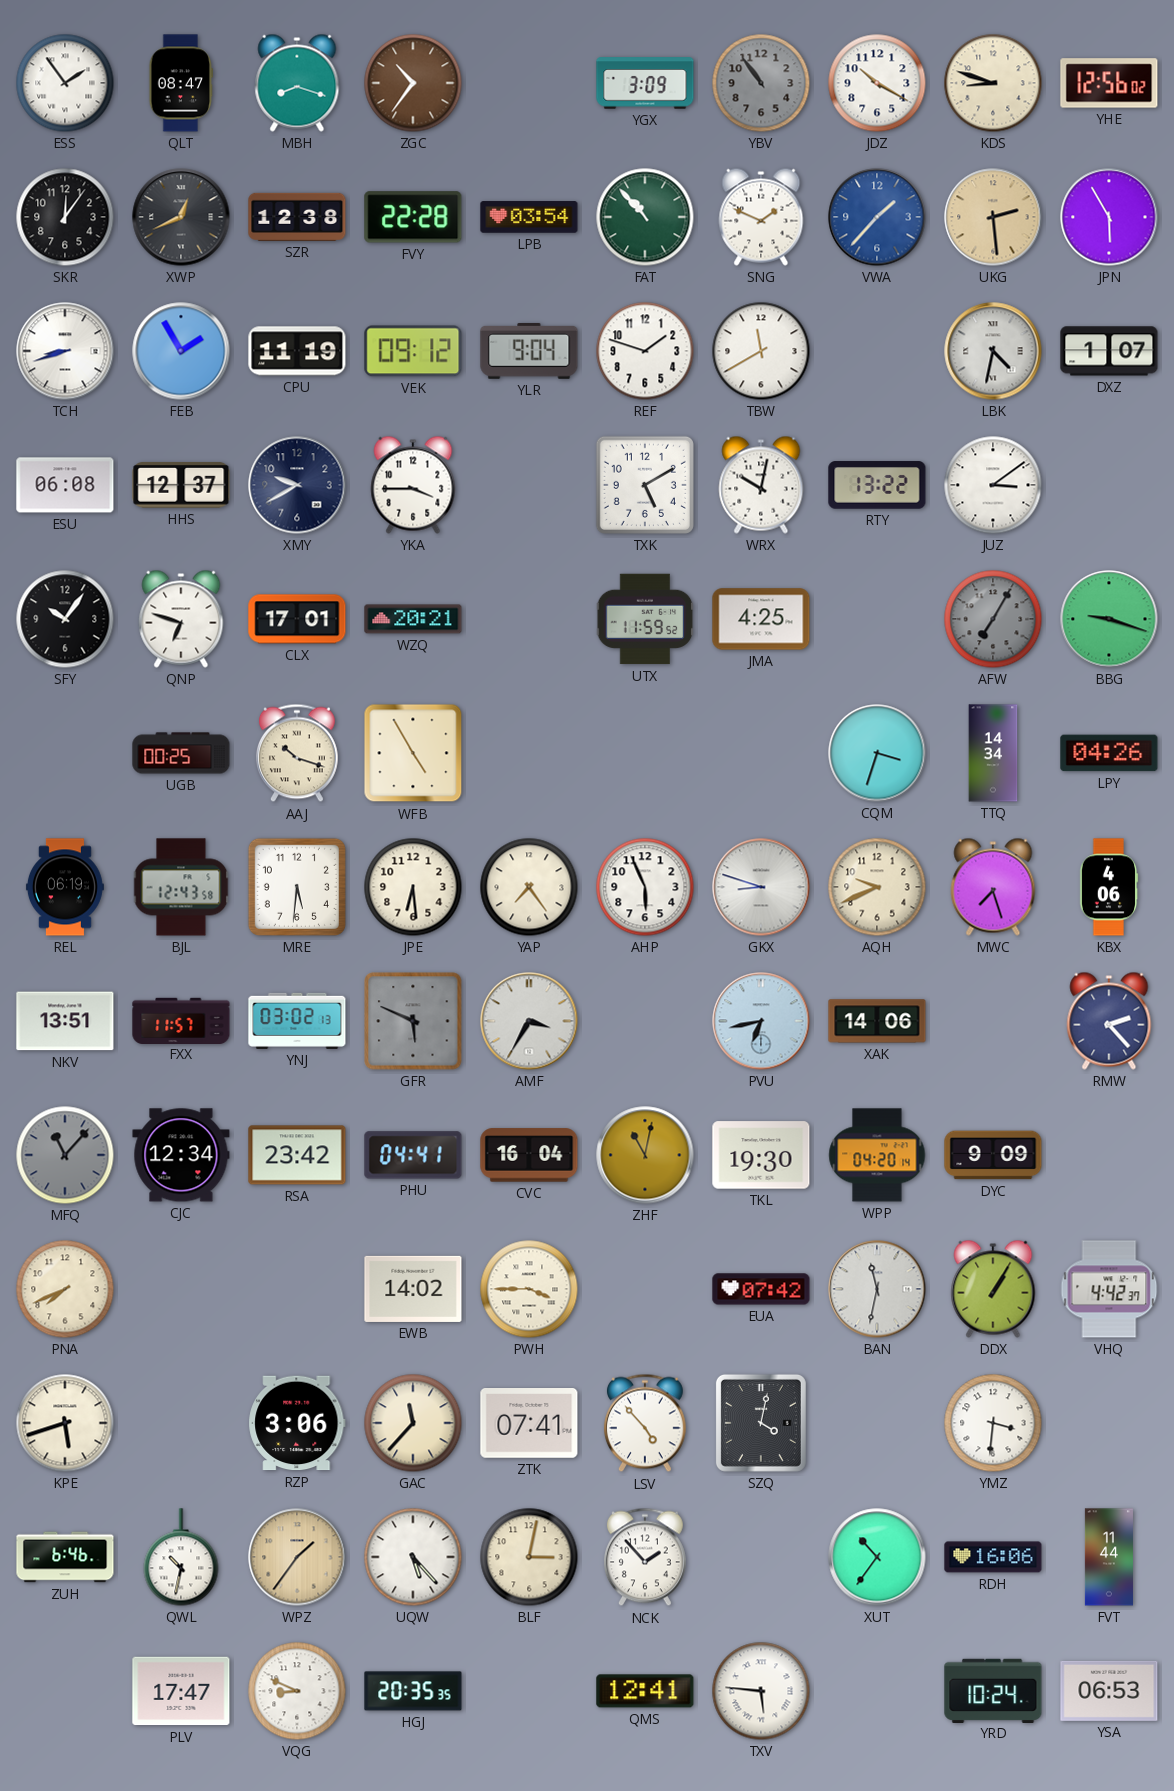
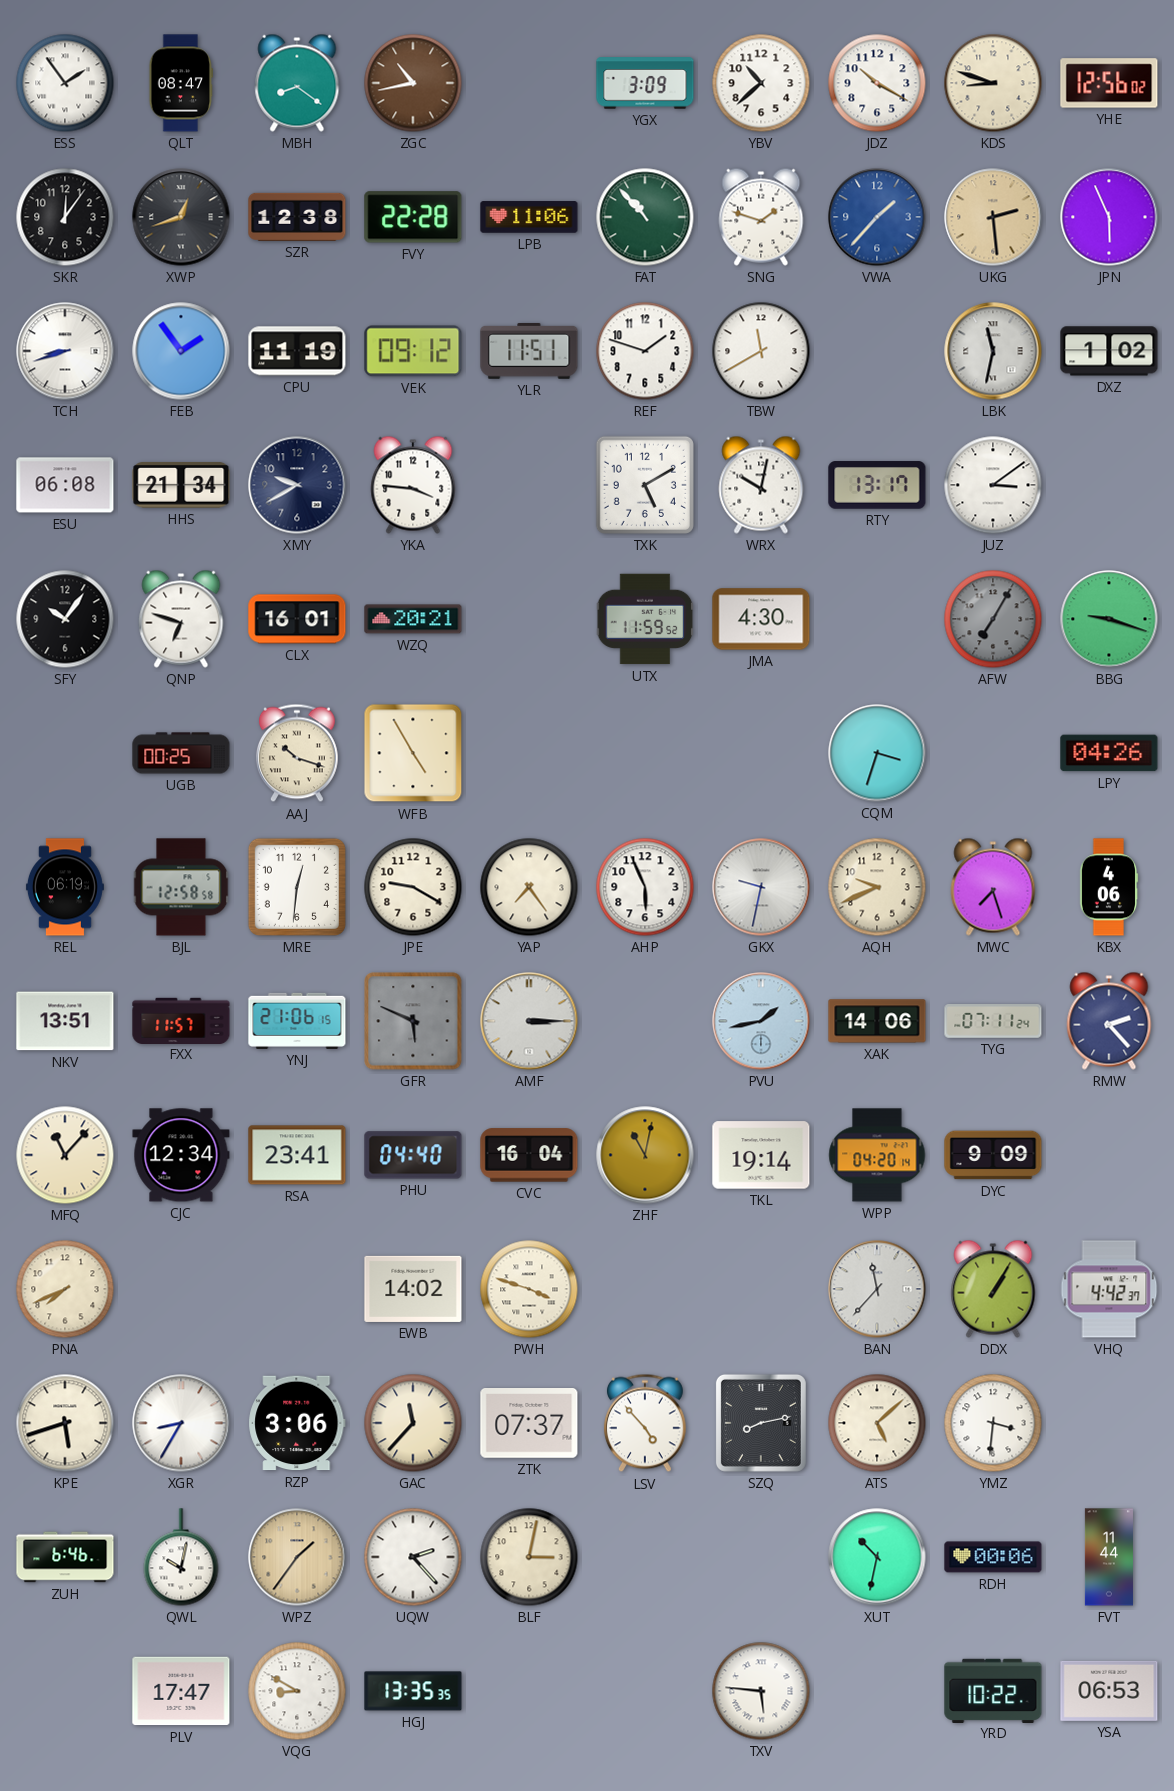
MBH: 8:18 -> 8:21
ZGC: 10:36 -> 10:43
YBV: 10:54 -> 10:38
YBV dial: grey -> white
XWP: 12:41 -> 12:42
LPB: 03:54 -> 11:06
SNG: 1:49 -> 1:48
JPN: 5:55 -> 5:56
FEB: 1:55 -> 1:54
YLR: 9:04 -> 11:51
LBK: 4:32 -> 11:32
DXZ: 1:07 -> 1:02
HHS: 12:37 -> 21:34
YKA: 3:45 -> 3:46
RTY: 13:22 -> 13:17
CLX: 17:01 -> 16:01
JMA: 4:25 -> 4:30
TTQ: 14:34 -> none
BJL: 12:43 -> 12:58
MRE: 5:31 -> 12:31
JPE: 6:29 -> 9:20
GKX: 8:48 -> 9:32
YNJ: 03:02 -> 21:06
AMF: 3:35 -> 3:15
PVU: 6:43 -> 1:43
TYG: none -> 07:11
MFQ dial: grey -> cream
RSA: 23:42 -> 23:41
PHU: 04:41 -> 04:40
TKL: 19:30 -> 19:14
PWH: 3:45 -> 3:48
EUA: 07:42 -> none
BAN: 11:32 -> 11:37
XGR: none -> 8:35
ZTK: 07:41 -> 07:37
SZQ: 4:02 -> 8:13
ATS: none -> 5:08
QWL: 10:32 -> 10:02
UQW: 5:23 -> 2:23
NCK: 1:53 -> none
XUT: 10:36 -> 10:32
RDH: 16:06 -> 00:06
VQG: 8:49 -> 8:50
HGJ: 20:35 -> 13:35
QMS: 12:41 -> none
YRD: 10:24 -> 10:22
